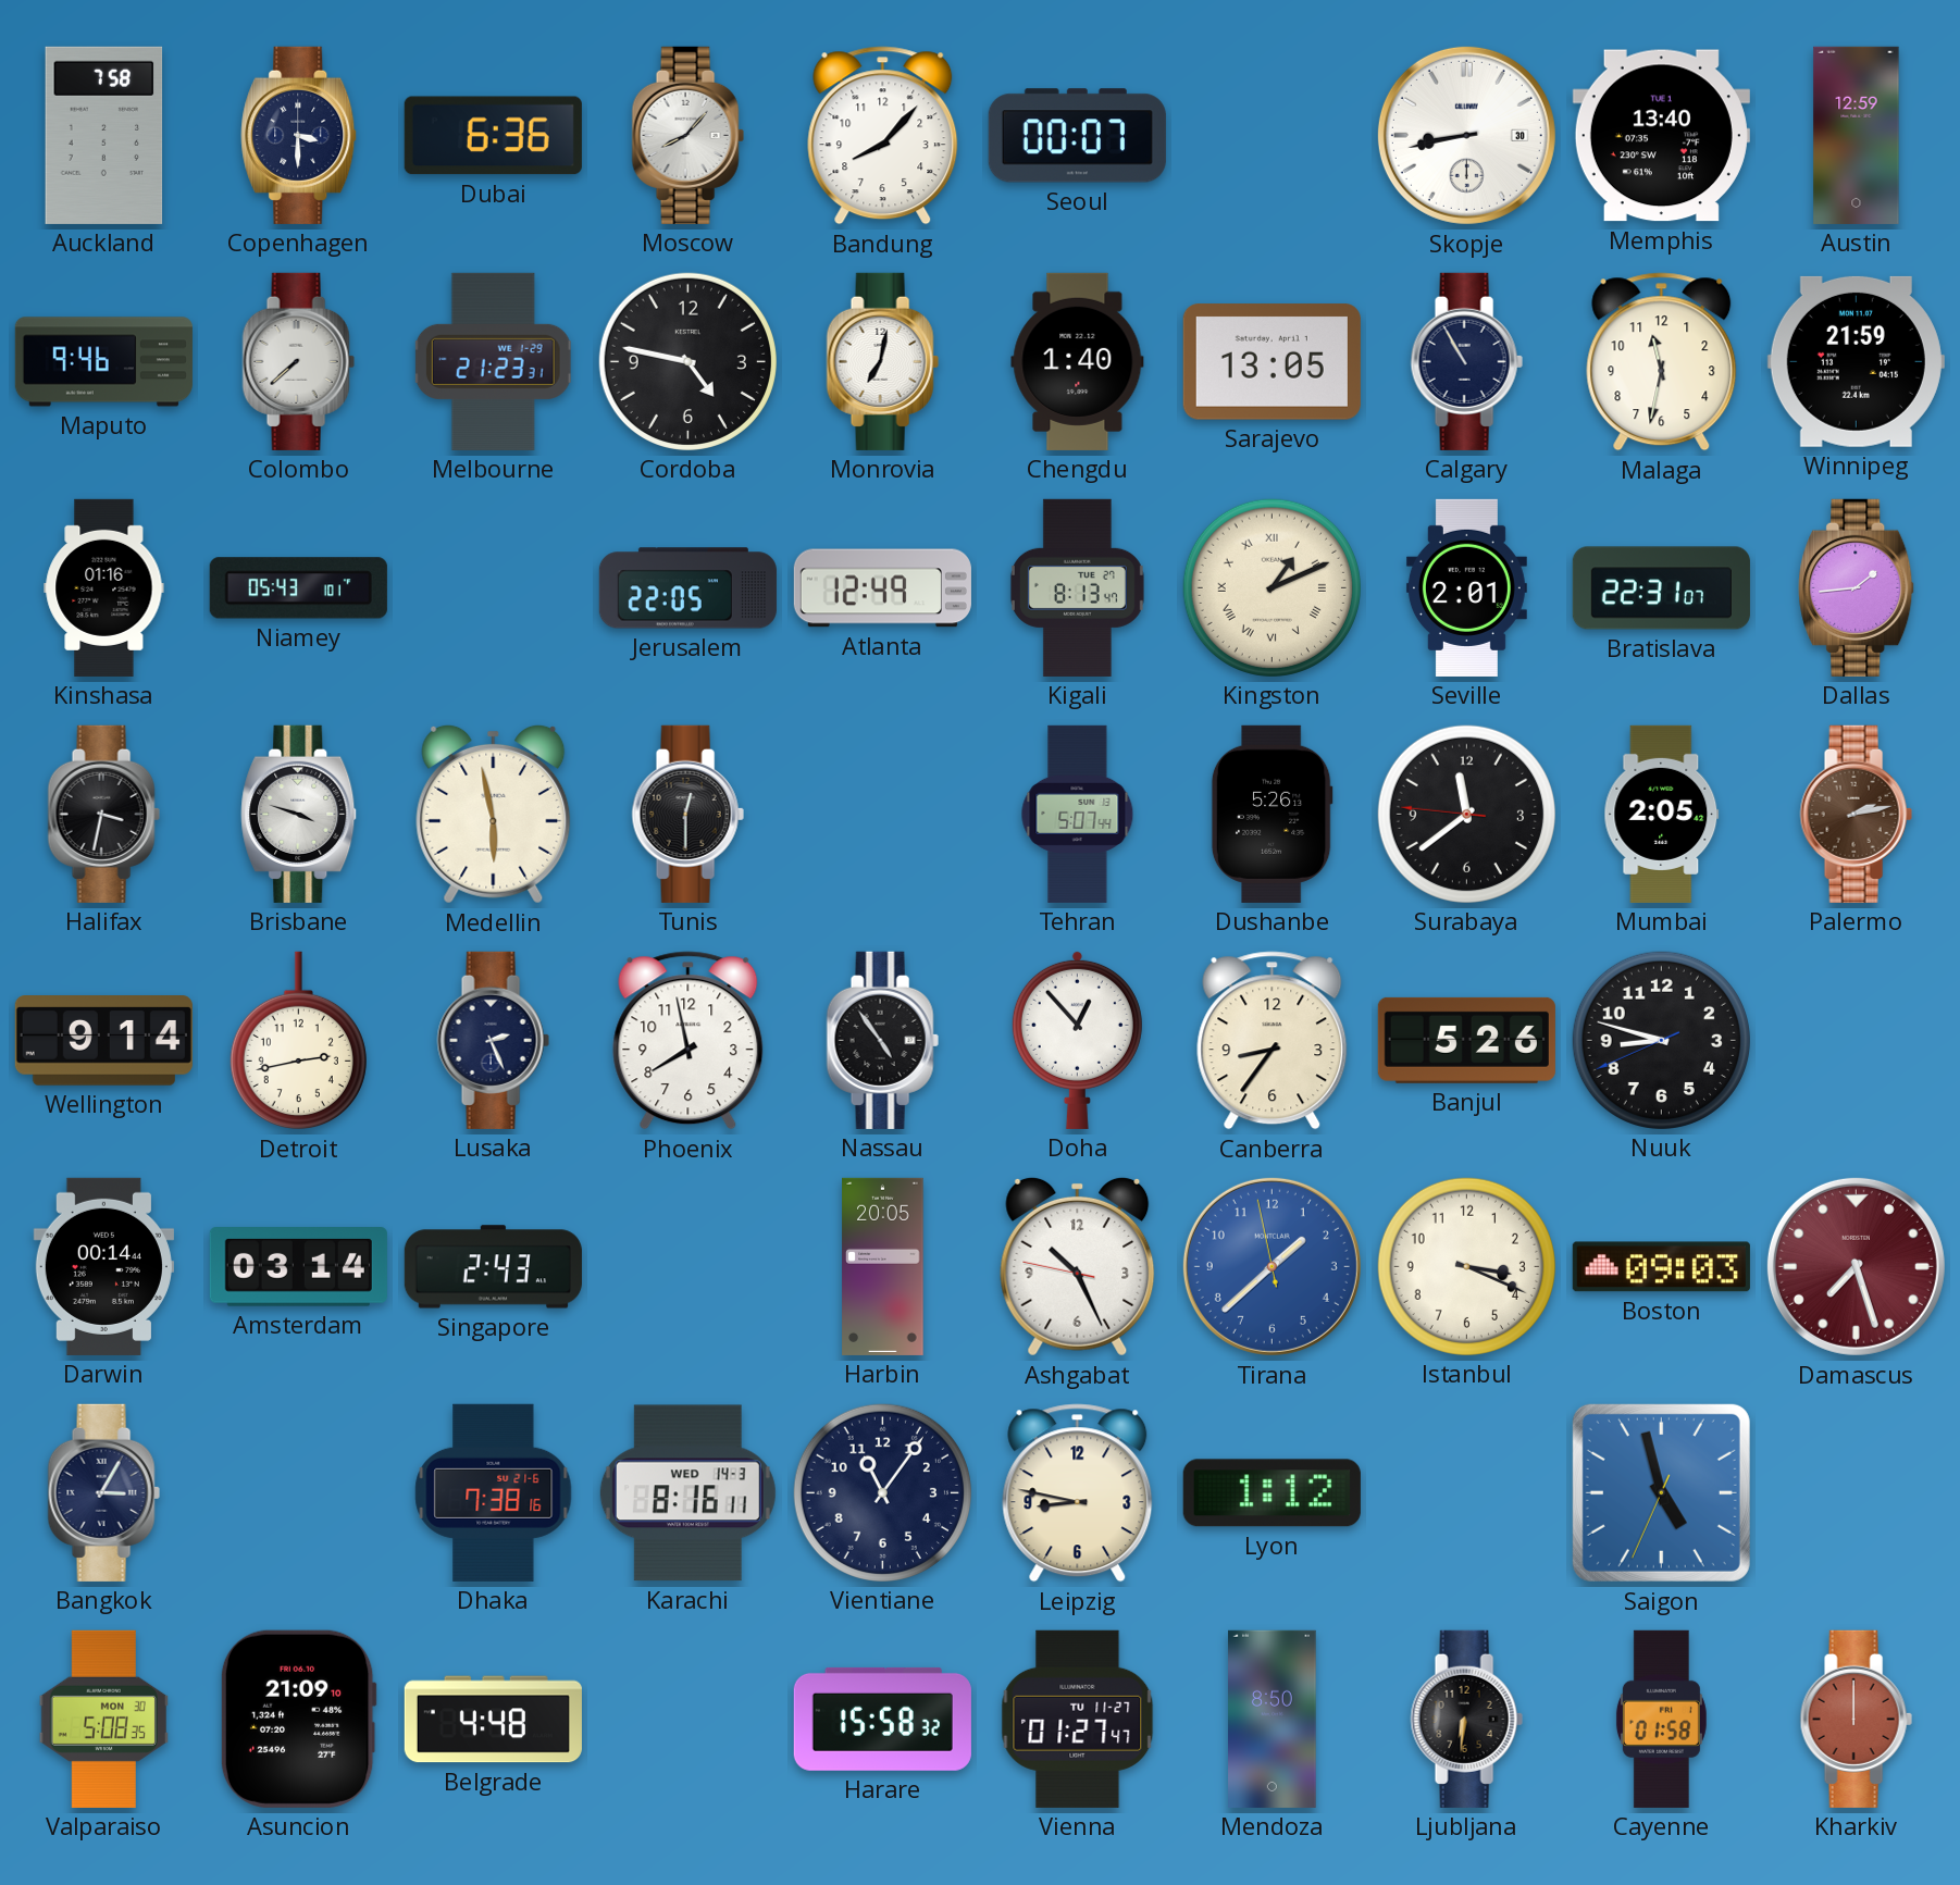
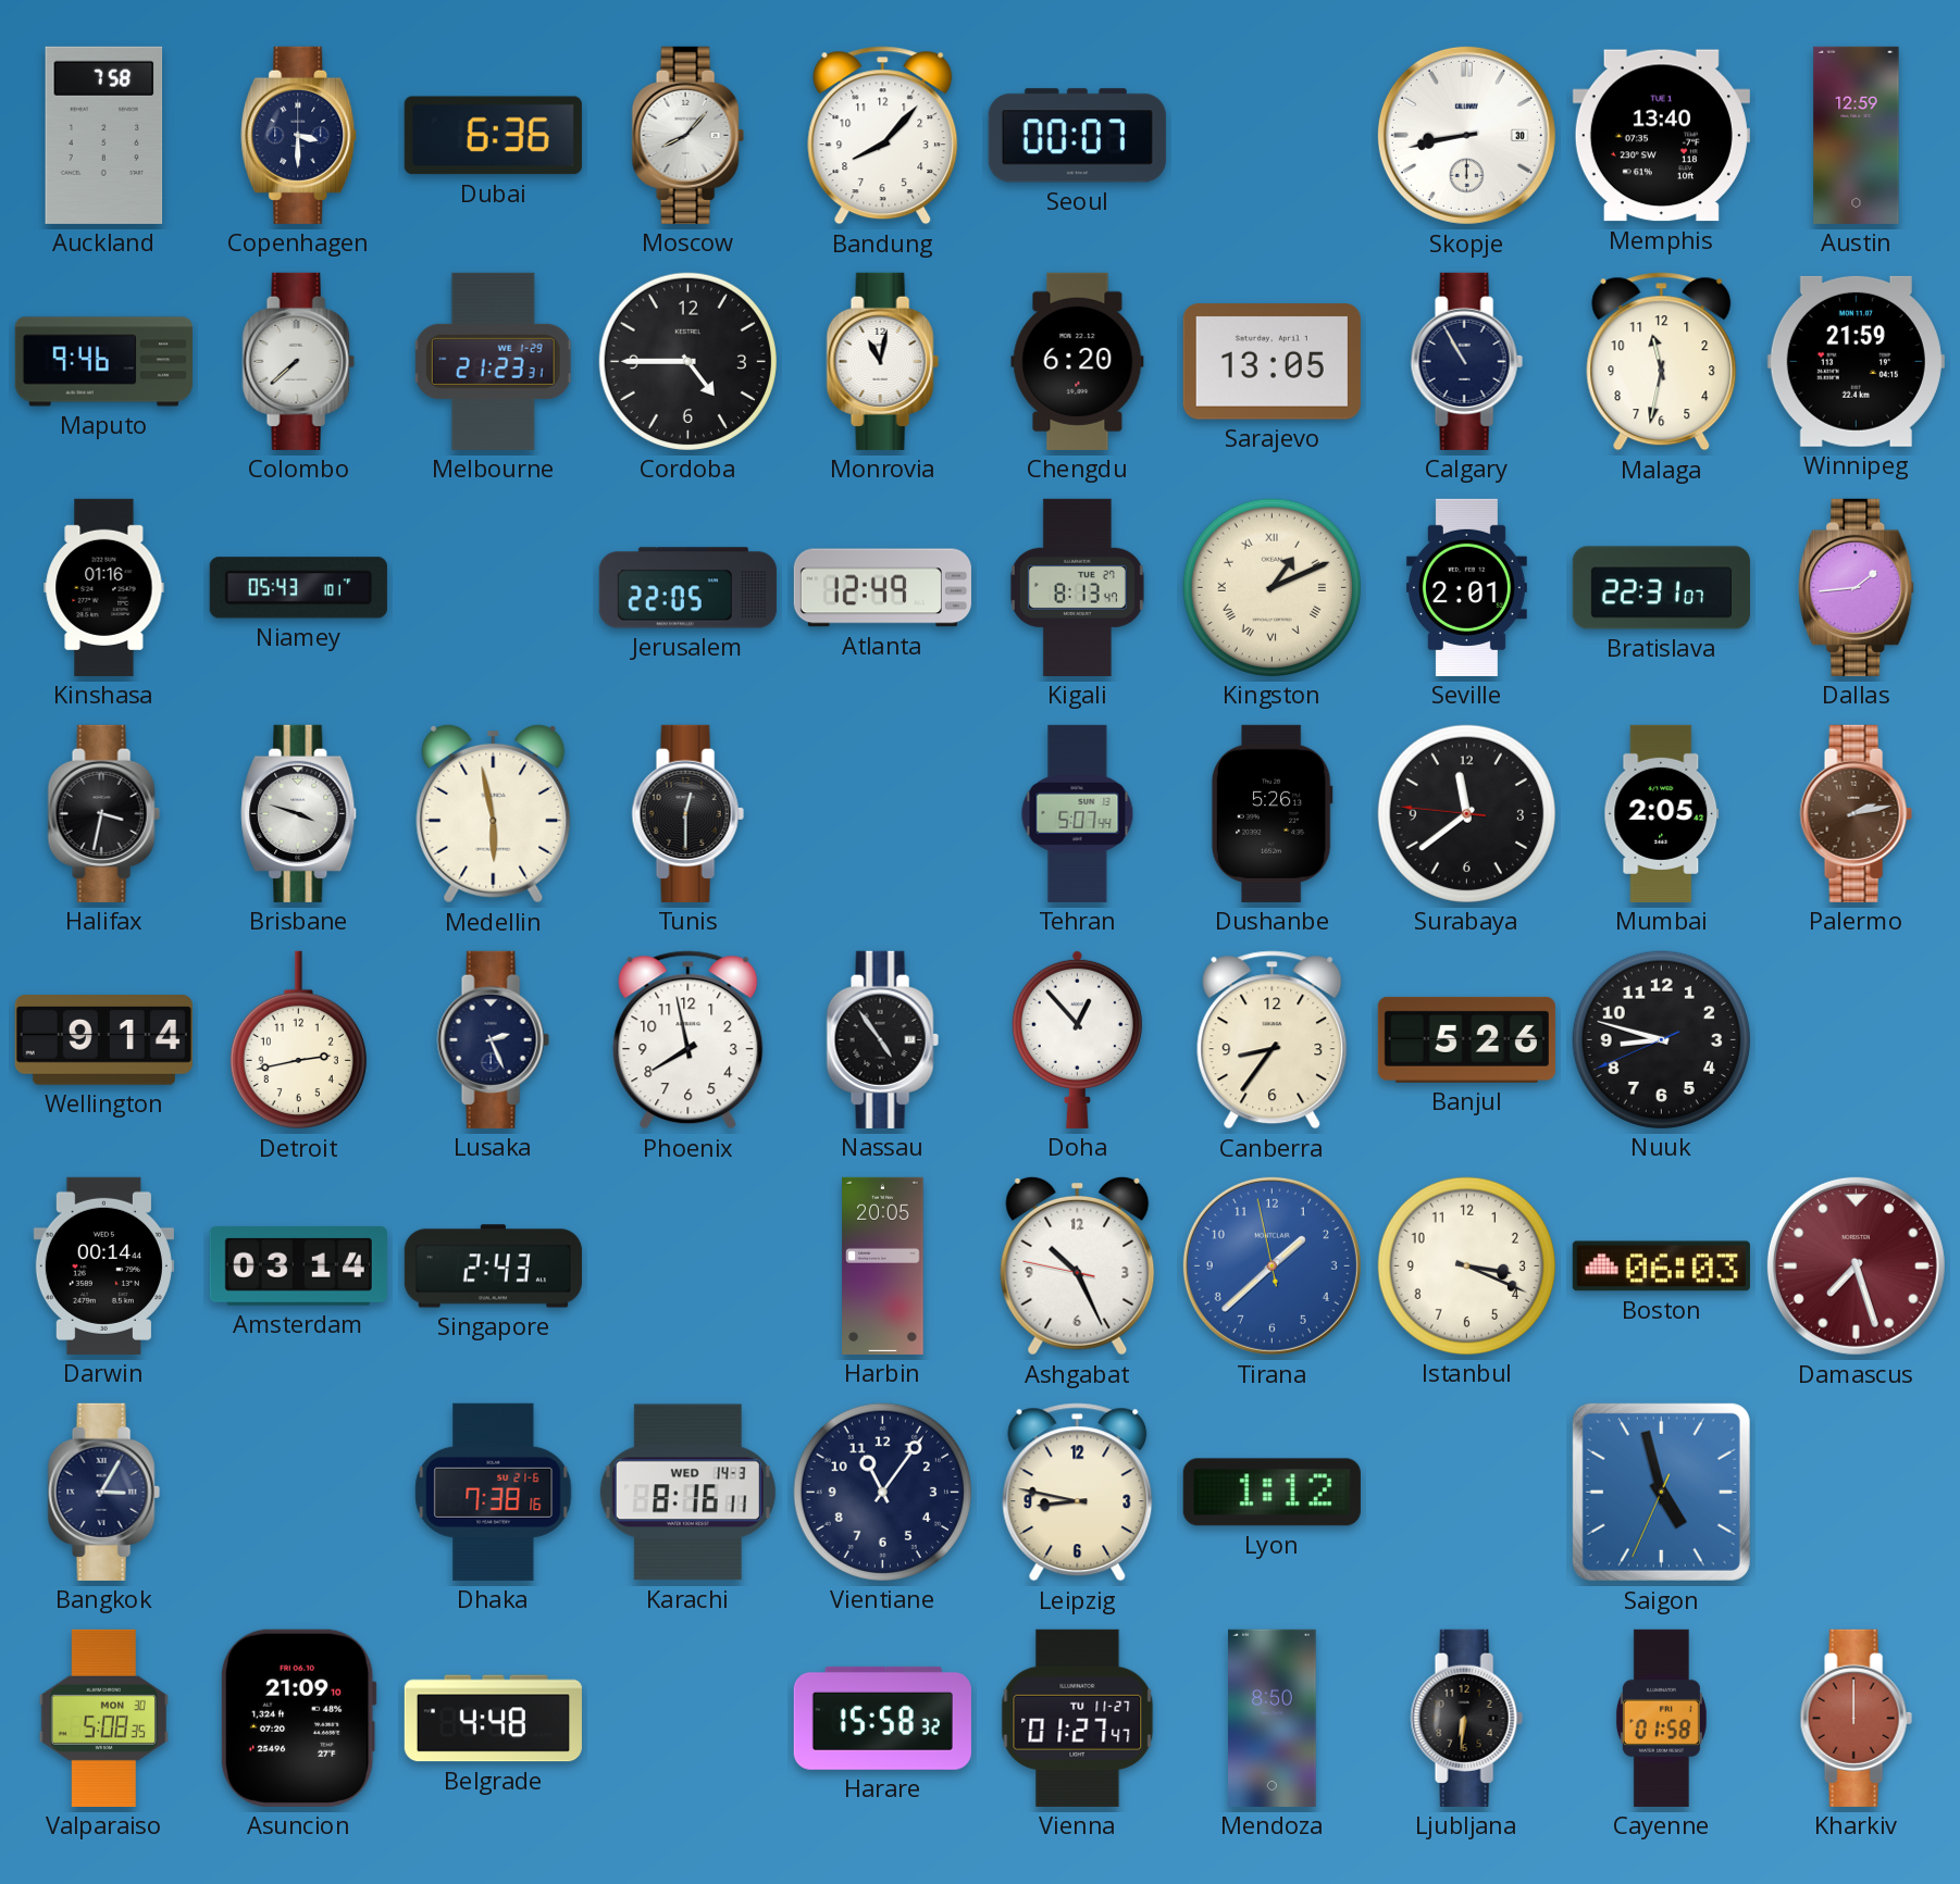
Cordoba: 4:47 -> 4:45
Monrovia: 7:02 -> 11:02
Chengdu: 1:40 -> 6:20
Boston: 09:03 -> 06:03
